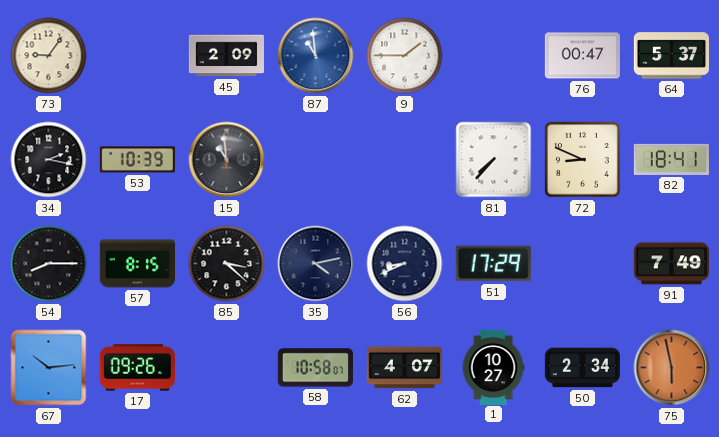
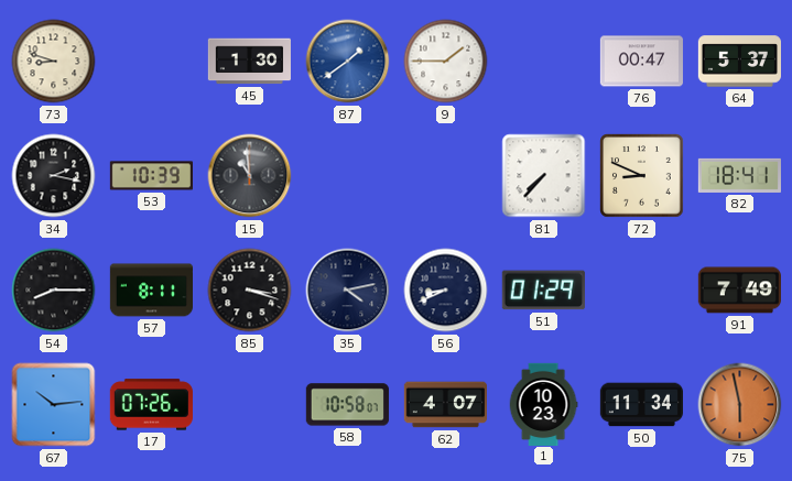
73: 9:06 -> 8:48
45: 2:09 -> 1:30
87: 10:59 -> 1:39
57: 8:15 -> 8:11
85: 3:22 -> 3:18
51: 17:29 -> 01:29
17: 09:26 -> 07:26
1: 10:27 -> 10:23
50: 2:34 -> 11:34
